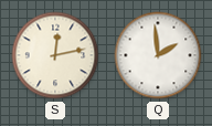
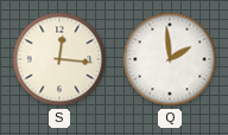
S: 12:13 -> 12:16
